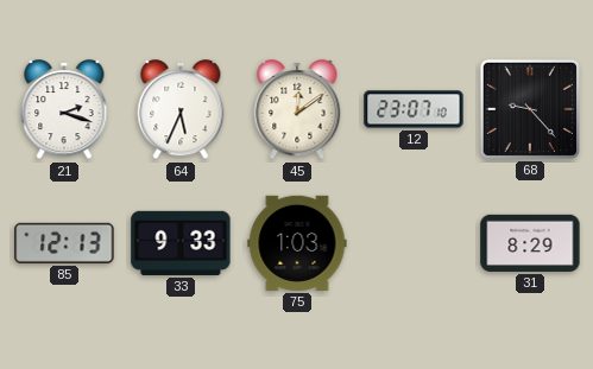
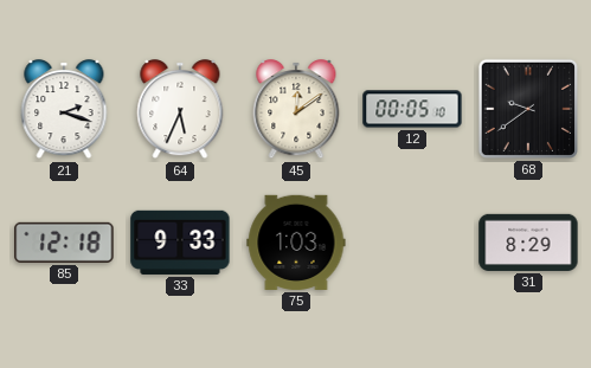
12: 23:07 -> 00:05
68: 9:23 -> 9:39
85: 12:13 -> 12:18
